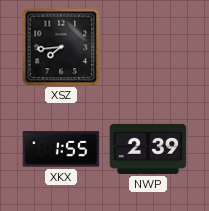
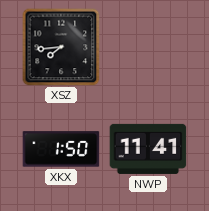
XKX: 1:55 -> 1:50
NWP: 2:39 -> 11:41
